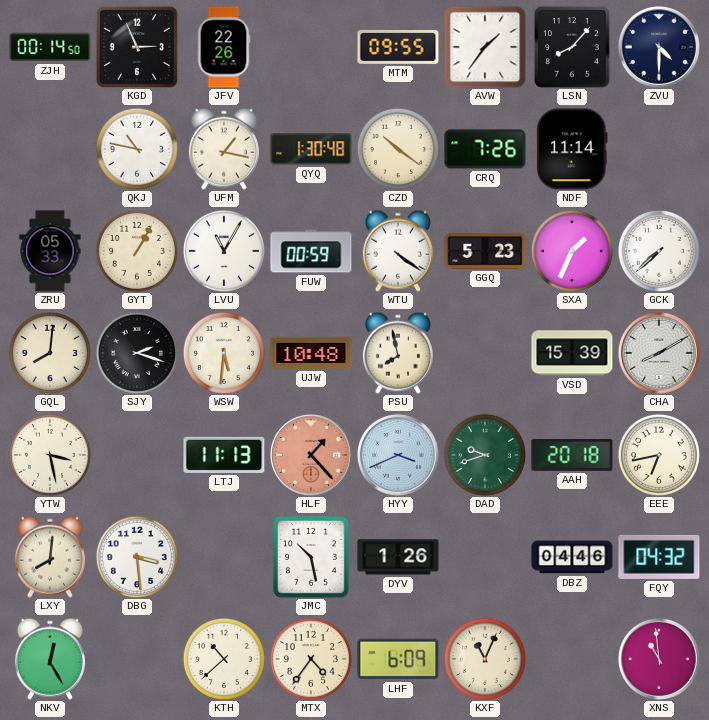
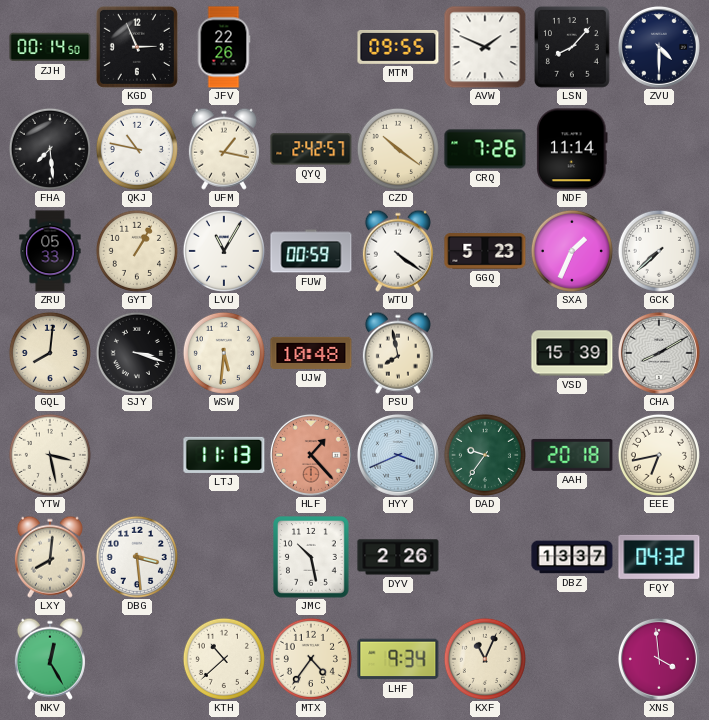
AVW: 1:36 -> 1:49
FHA: none -> 7:29
QYQ: 1:30 -> 2:42
SJY: 2:18 -> 3:18
DAD: 9:42 -> 9:36
DYV: 1:26 -> 2:26
DBZ: 04:46 -> 13:37
LHF: 6:09 -> 9:34
XNS: 10:59 -> 3:59
